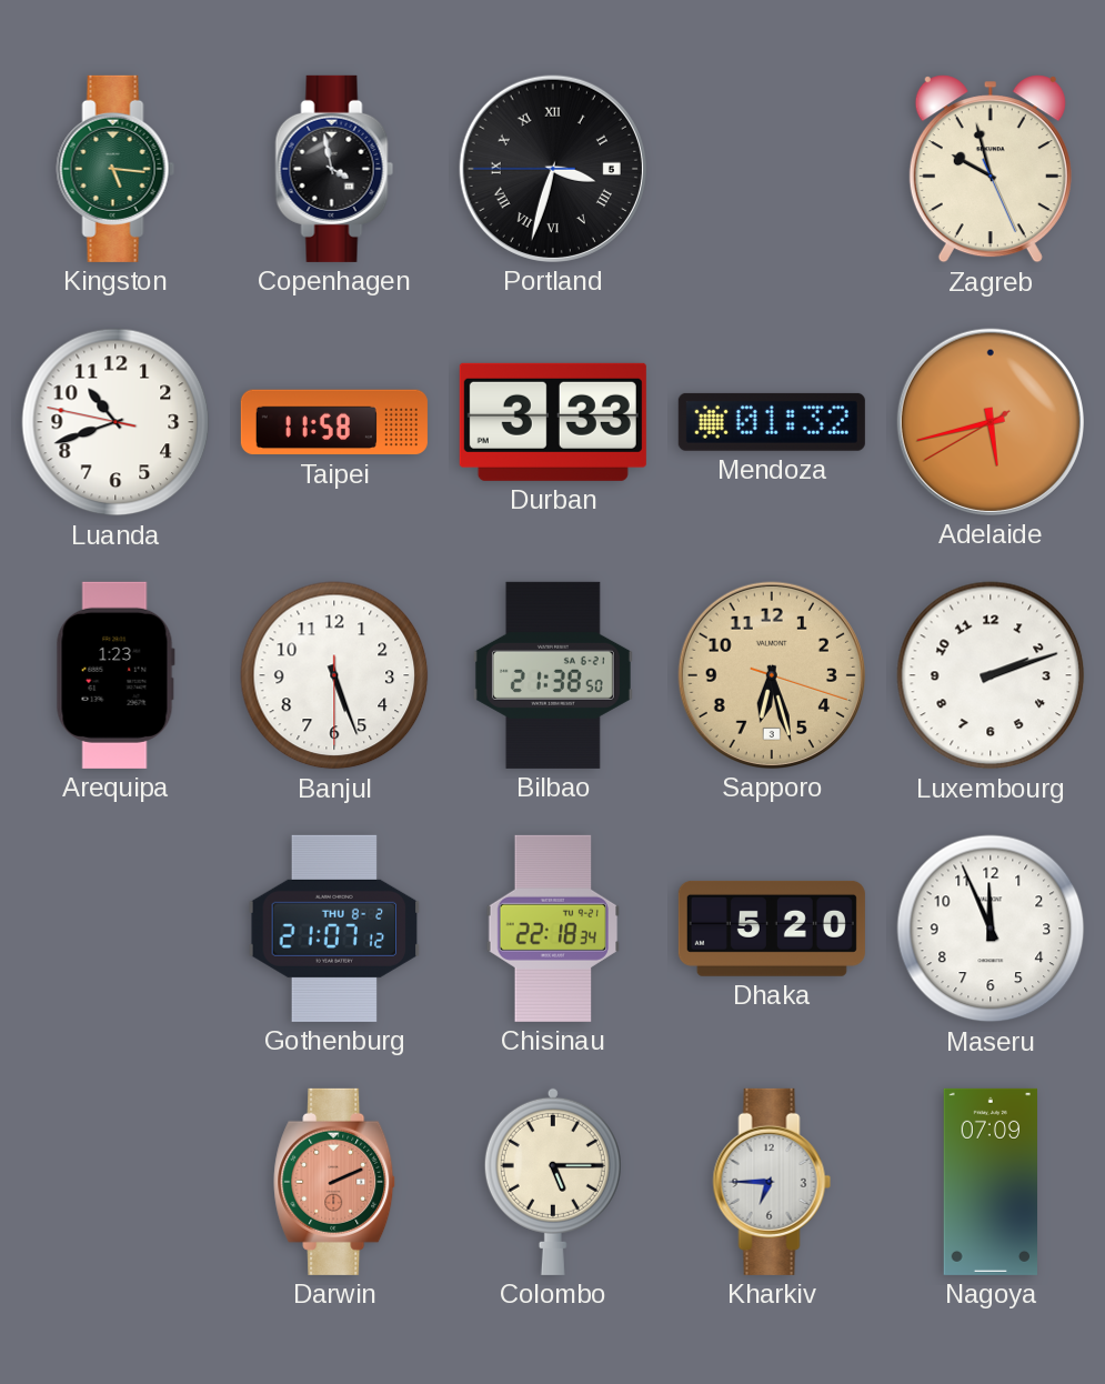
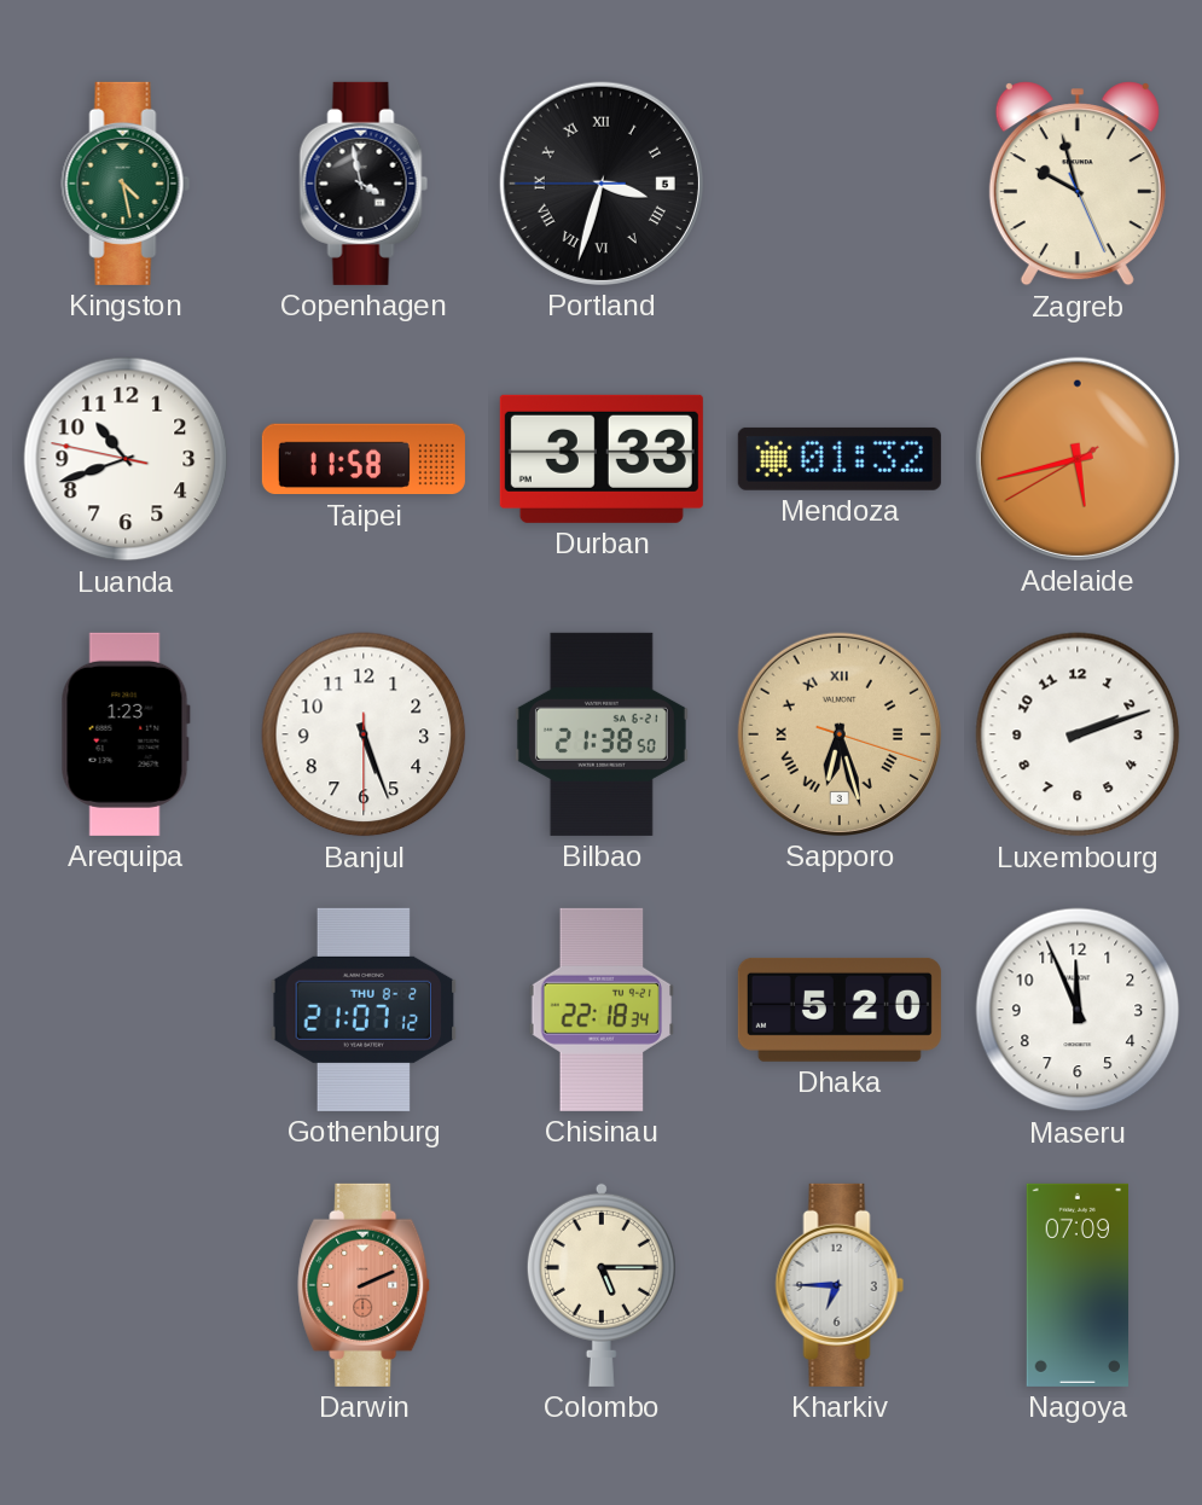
Kingston: 5:16 -> 4:28
Sapporo numerals: Arabic -> Roman
